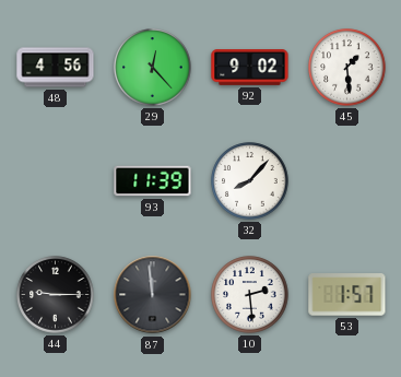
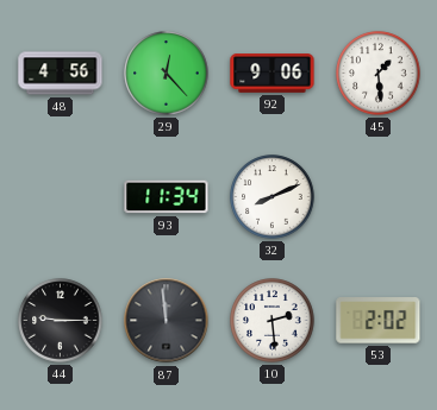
92: 9:02 -> 9:06
93: 11:39 -> 11:34
32: 8:07 -> 8:11
53: 1:57 -> 2:02
